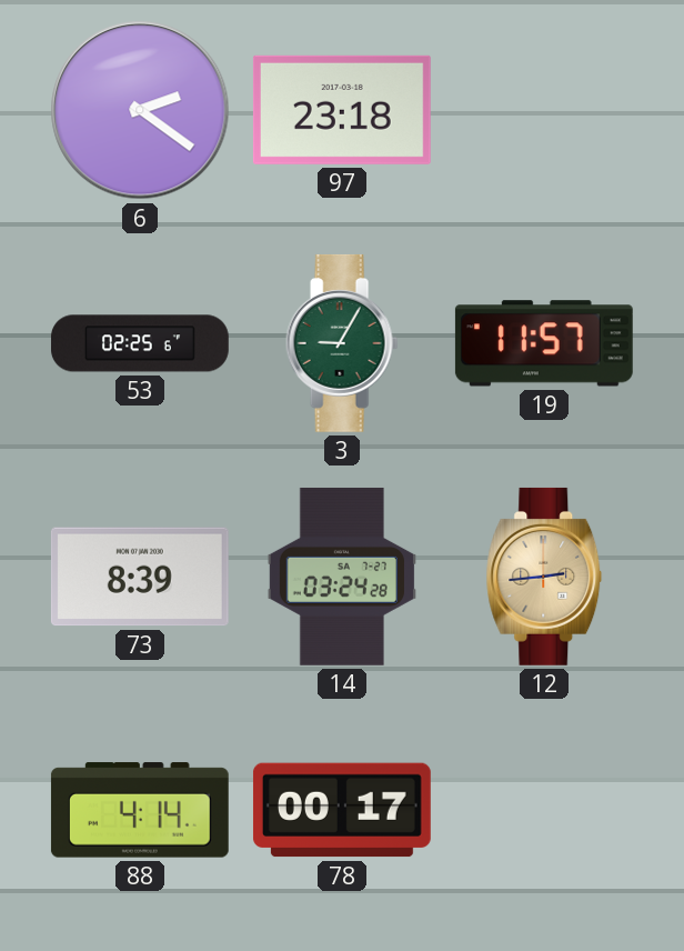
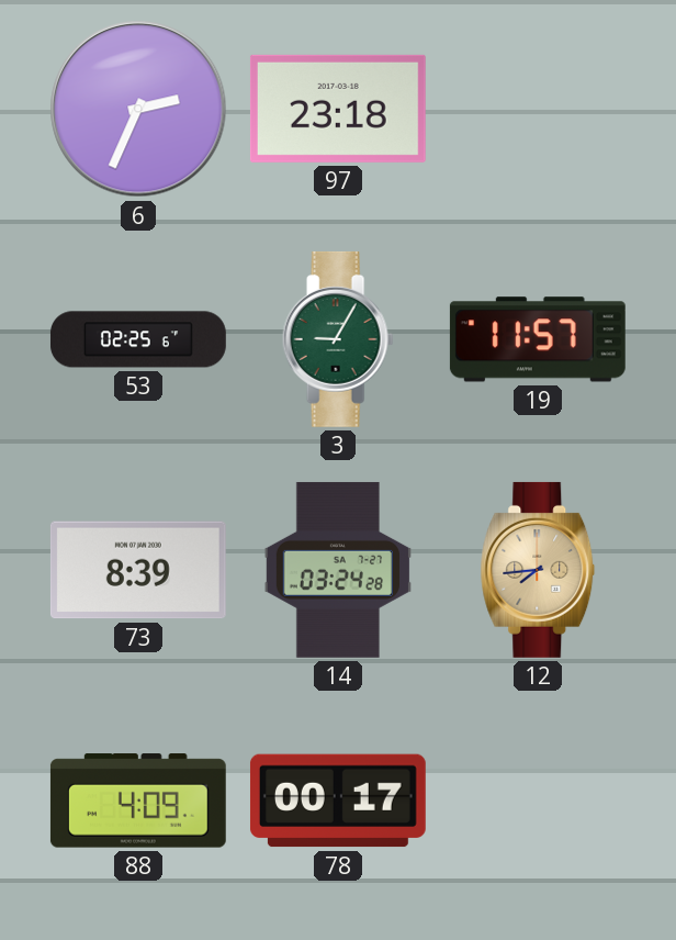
6: 2:21 -> 2:34
12: 2:44 -> 7:44
88: 4:14 -> 4:09
